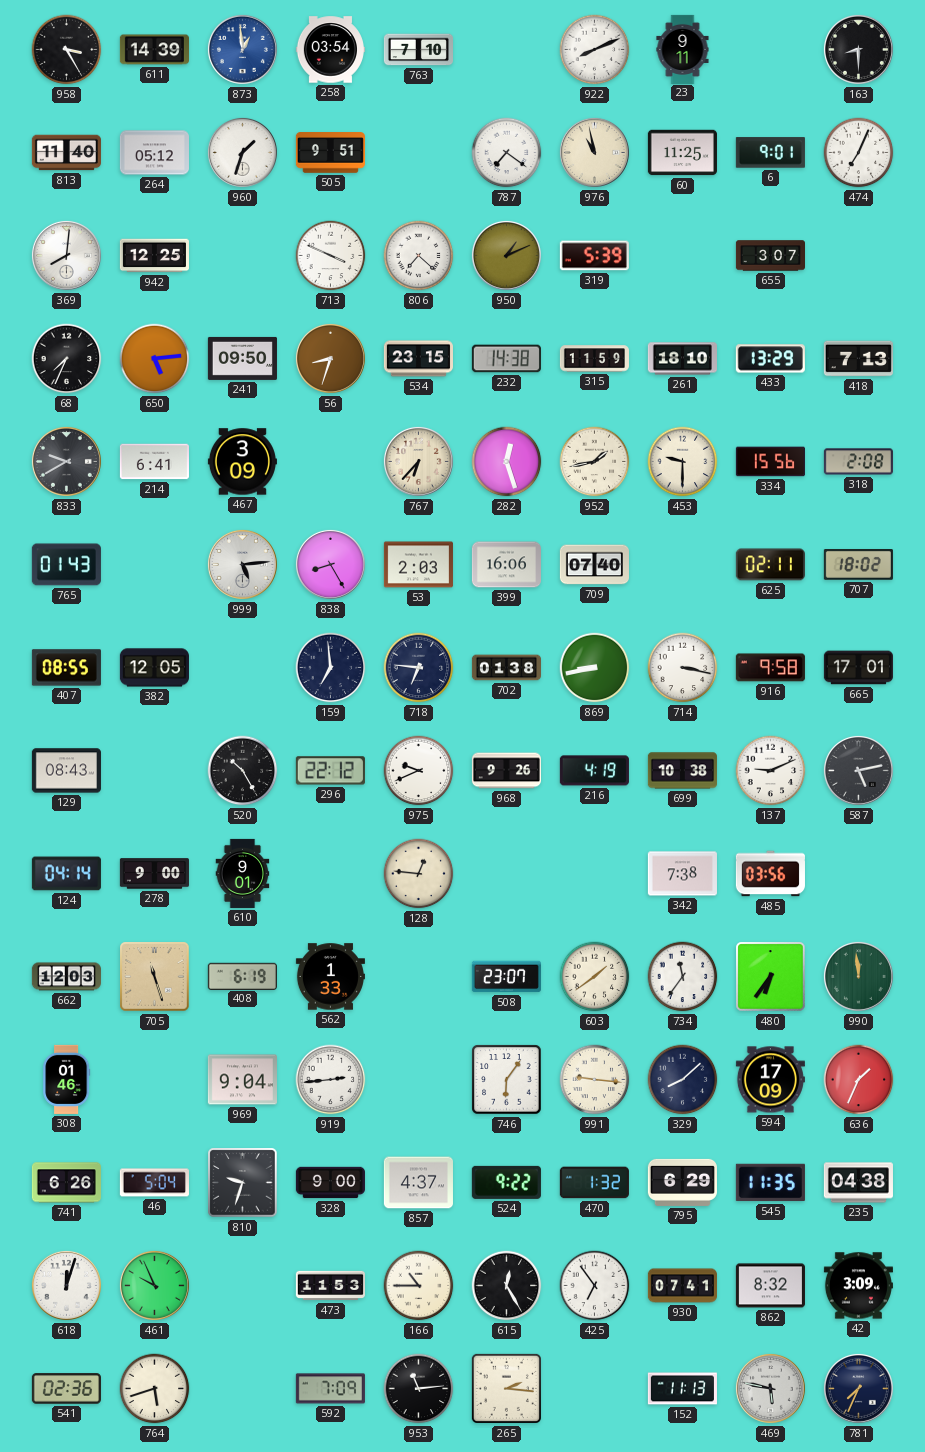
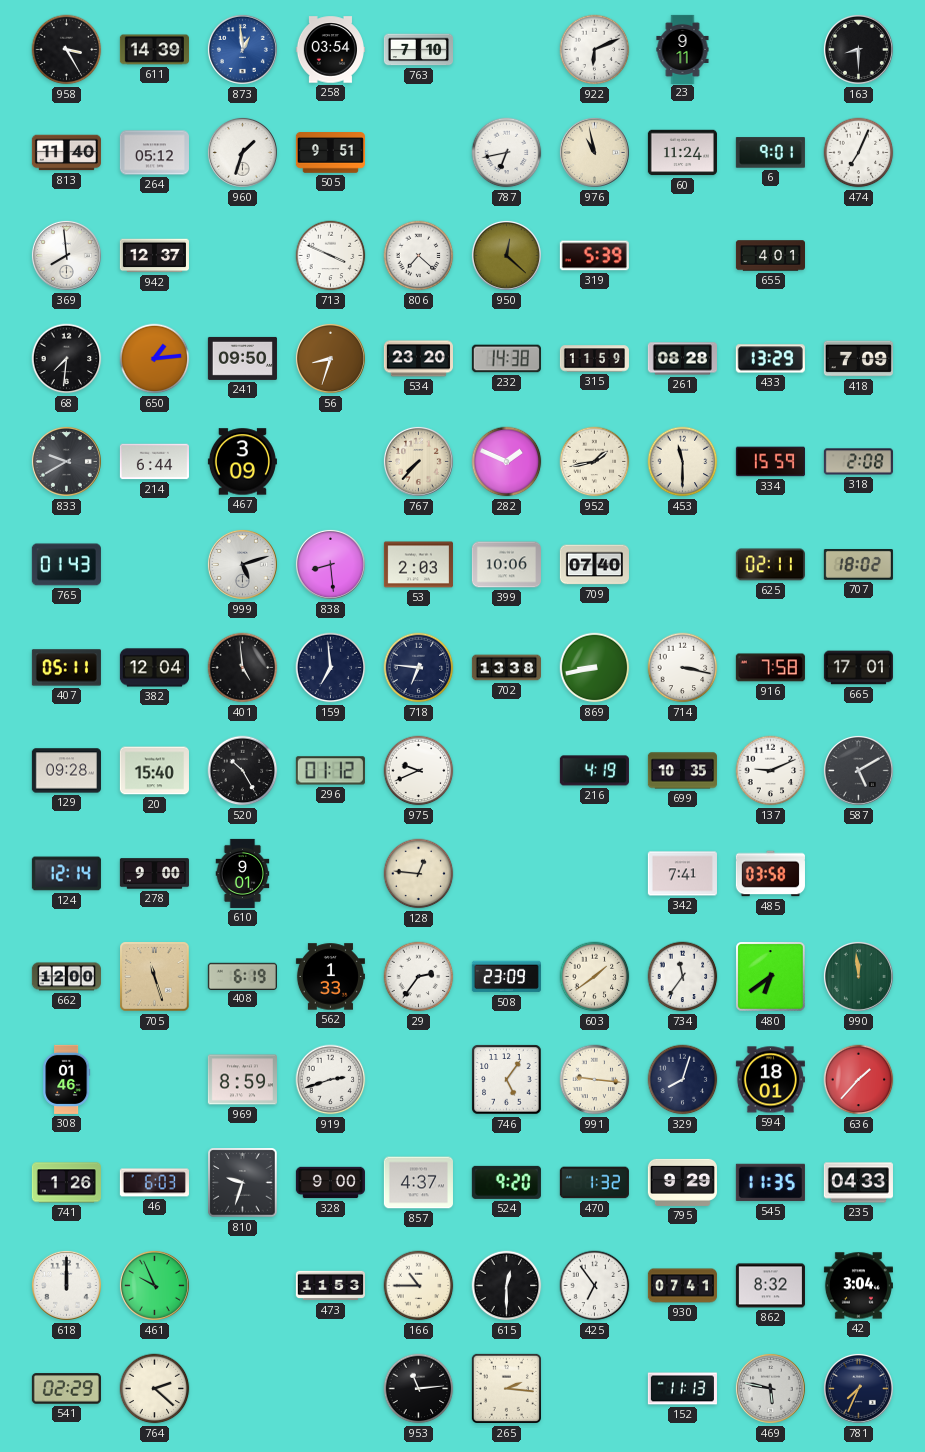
922: 8:11 -> 6:11
787: 7:21 -> 6:43
60: 11:25 -> 11:24
369: 8:01 -> 7:59
942: 12:25 -> 12:37
950: 1:11 -> 12:22
655: 3:07 -> 4:01
68: 7:34 -> 7:31
650: 5:14 -> 1:14
534: 23:15 -> 23:20
261: 18:10 -> 08:28
418: 7:13 -> 7:09
214: 6:41 -> 6:44
767: 6:37 -> 7:37
282: 12:27 -> 1:49
453: 9:30 -> 11:30
334: 15:56 -> 15:59
999: 5:14 -> 5:12
838: 8:25 -> 8:29
399: 16:06 -> 10:06
407: 08:55 -> 05:11
382: 12:05 -> 12:04
401: none -> 4:59
702: 01:38 -> 13:38
916: 9:58 -> 7:58
129: 08:43 -> 09:28
20: none -> 15:40
296: 22:12 -> 01:12
968: 9:26 -> none
699: 10:38 -> 10:35
587: 5:13 -> 5:10
124: 04:14 -> 12:14
342: 7:38 -> 7:41
485: 03:56 -> 03:58
662: 12:03 -> 12:00
29: none -> 2:36
508: 23:07 -> 23:09
480: 6:36 -> 6:39
969: 9:04 -> 8:59
919: 2:44 -> 2:42
746: 6:06 -> 5:06
329: 8:08 -> 8:03
594: 17:09 -> 18:01
636: 1:34 -> 1:37
741: 6:26 -> 1:26
46: 5:04 -> 6:03
524: 9:22 -> 9:20
795: 6:29 -> 9:29
235: 04:38 -> 04:33
618: 12:03 -> 12:00
615: 12:25 -> 12:30
42: 3:09 -> 3:04
541: 02:36 -> 02:29
764: 5:42 -> 2:22
592: 7:09 -> none
